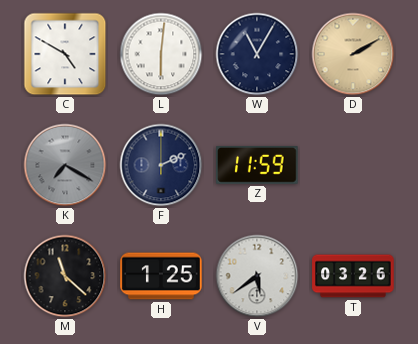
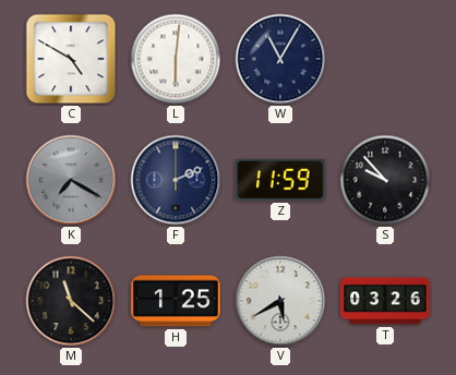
D: 2:10 -> none
S: none -> 9:53
V: 5:39 -> 5:40
